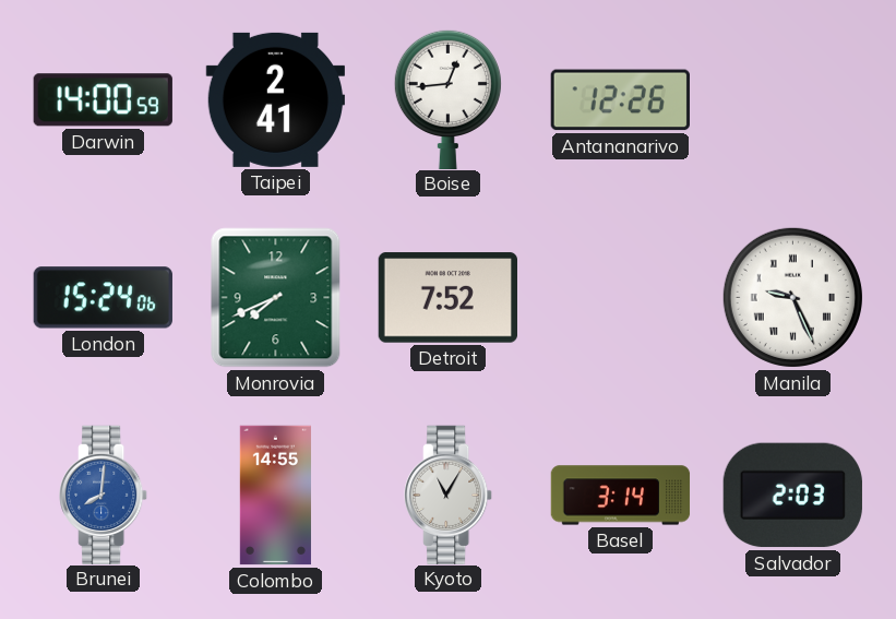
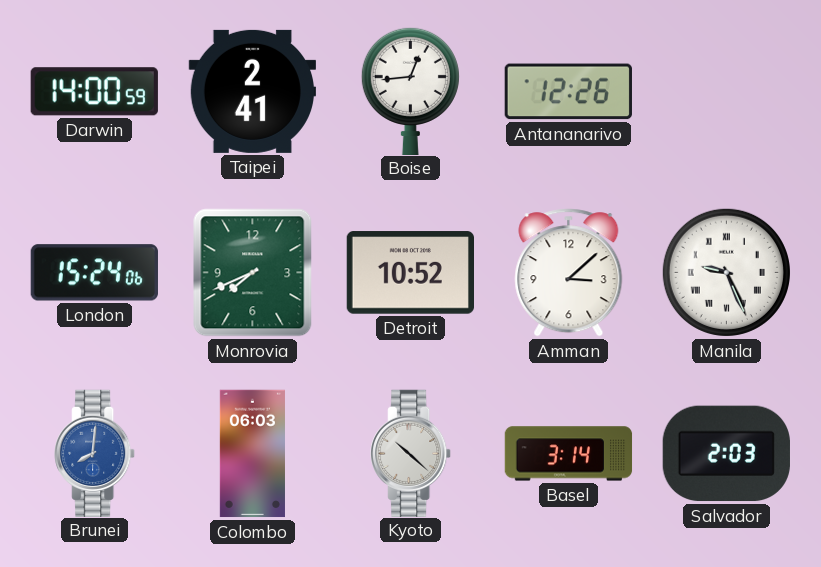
Detroit: 7:52 -> 10:52
Amman: none -> 3:08
Colombo: 14:55 -> 06:03
Kyoto: 11:05 -> 10:22
